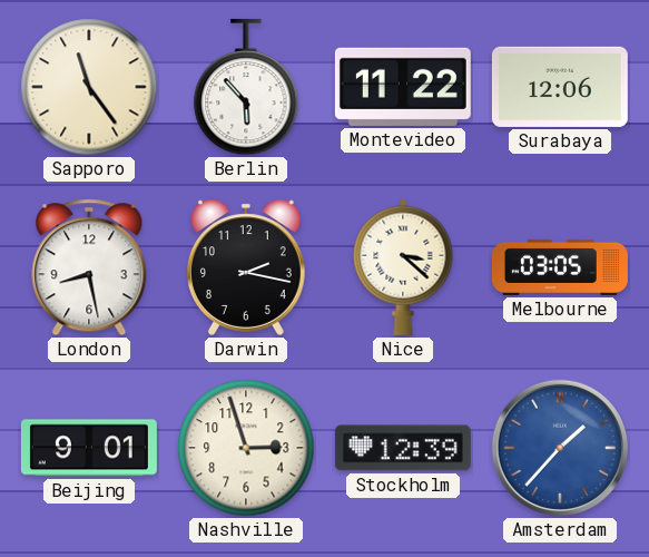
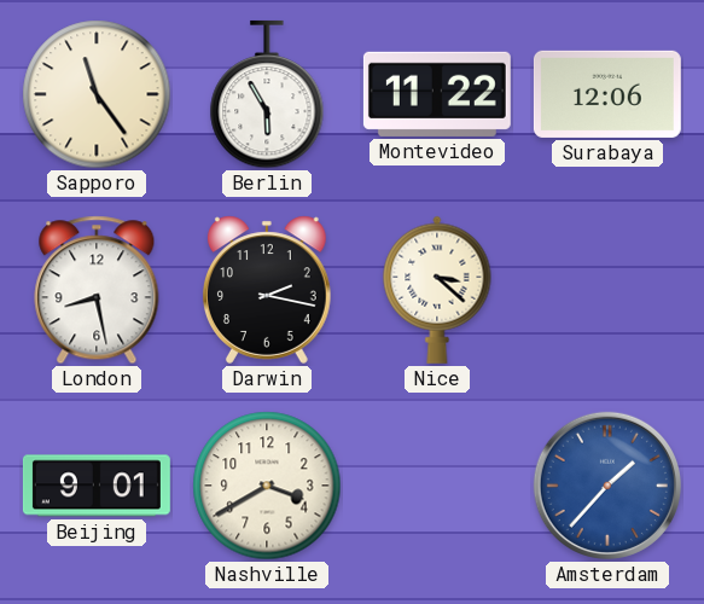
Berlin: 5:53 -> 5:55
Melbourne: 03:05 -> none
Nashville: 2:57 -> 3:40
Stockholm: 12:39 -> none
